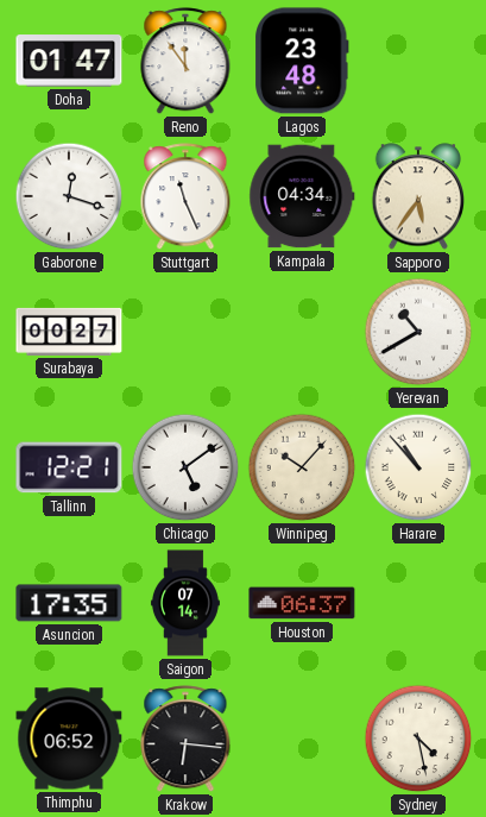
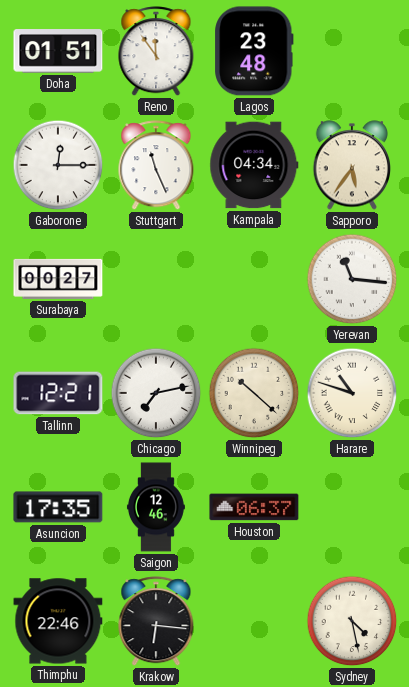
Doha: 01:47 -> 01:51
Gaborone: 12:18 -> 12:15
Yerevan: 10:40 -> 11:16
Chicago: 5:09 -> 7:13
Winnipeg: 10:07 -> 10:22
Harare: 10:53 -> 10:48
Saigon: 07:14 -> 12:46
Thimphu: 06:52 -> 22:46
